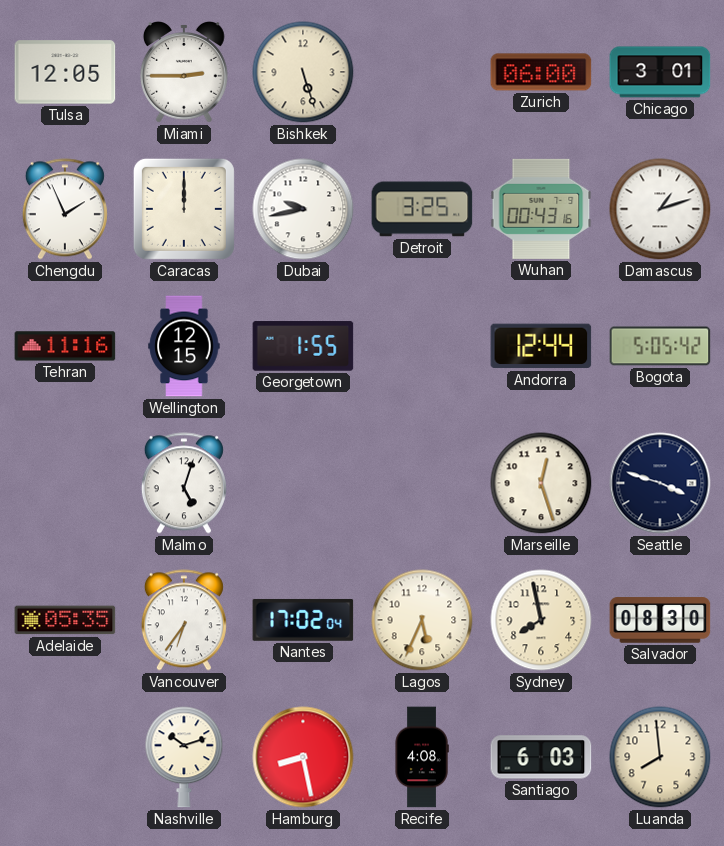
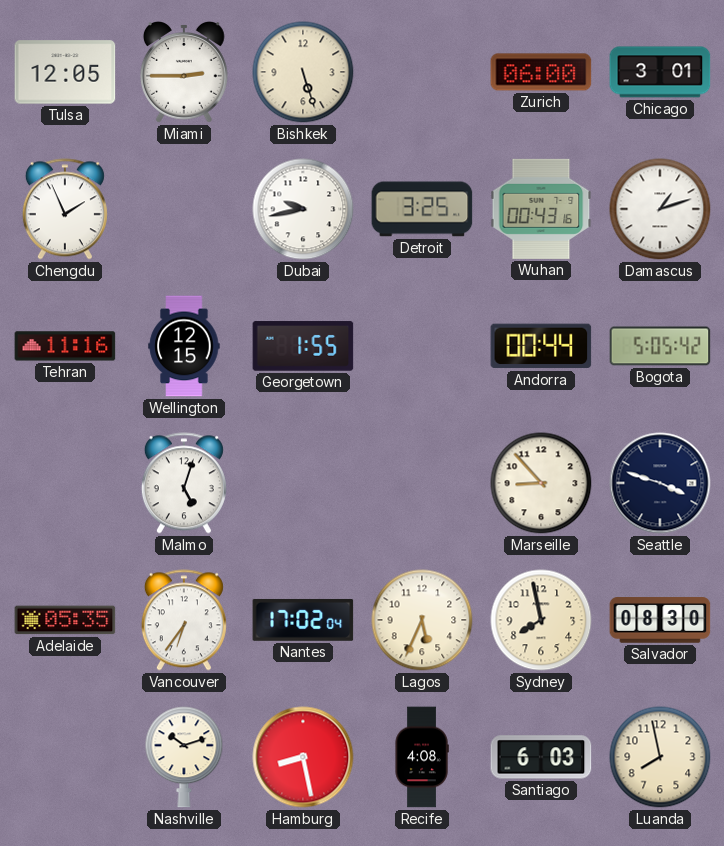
Caracas: 12:00 -> none
Andorra: 12:44 -> 00:44
Marseille: 12:27 -> 8:53
Luanda: 7:59 -> 7:58
